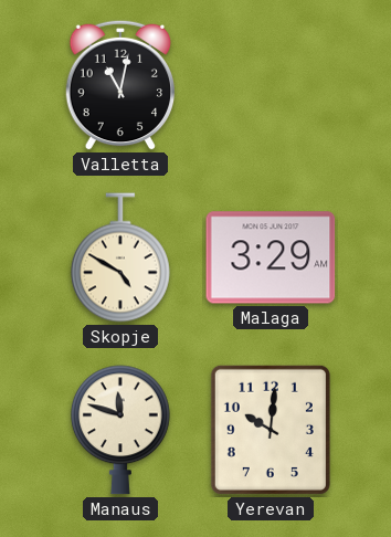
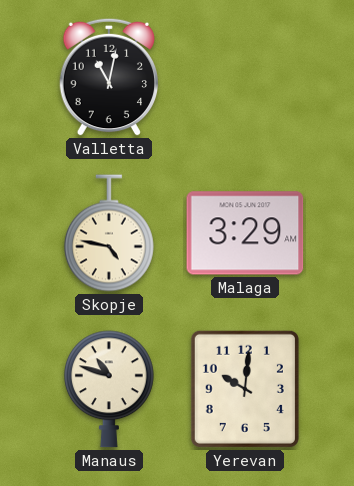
Skopje: 4:50 -> 4:47
Manaus: 11:48 -> 10:48
